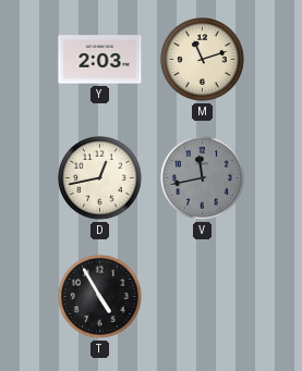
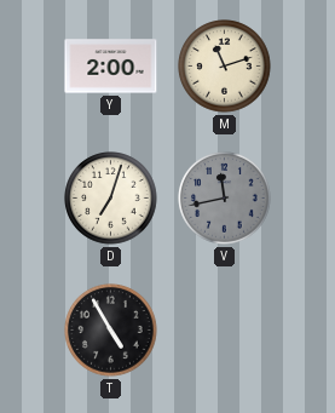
Y: 2:03 -> 2:00
D: 12:43 -> 7:03
